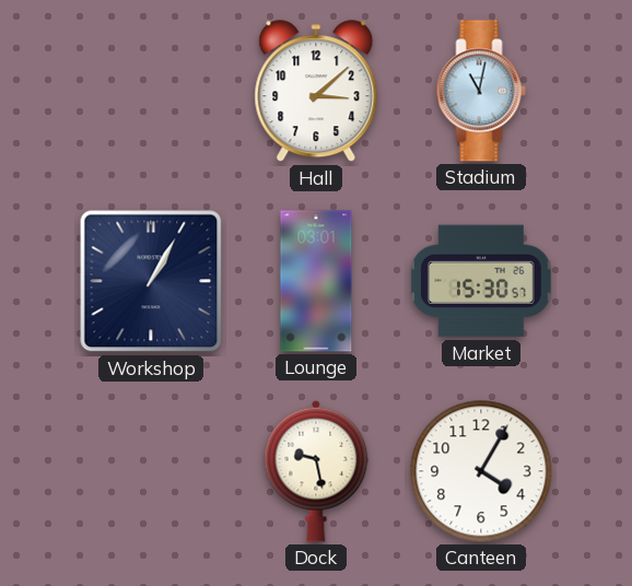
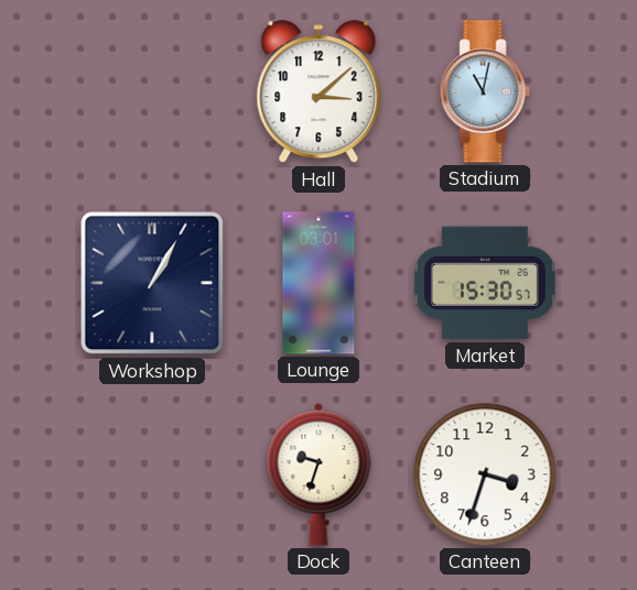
Dock: 9:28 -> 9:33
Canteen: 4:05 -> 3:33
